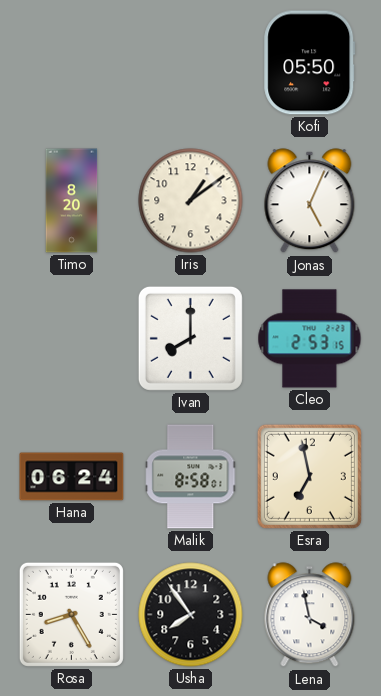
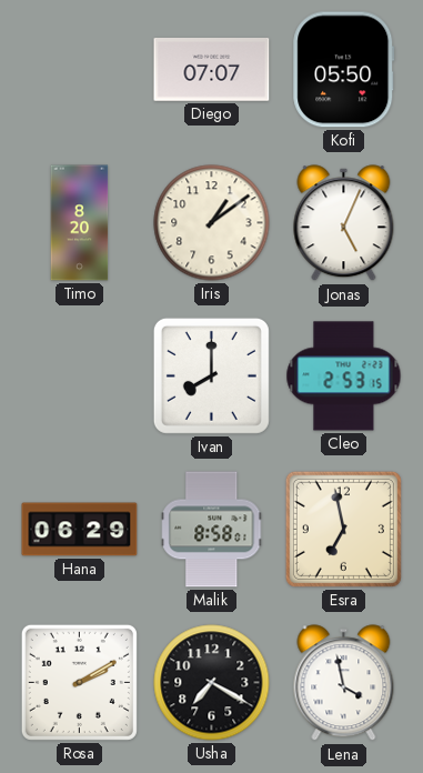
Diego: none -> 07:07
Hana: 06:24 -> 06:29
Rosa: 8:25 -> 2:10
Usha: 7:54 -> 7:20
